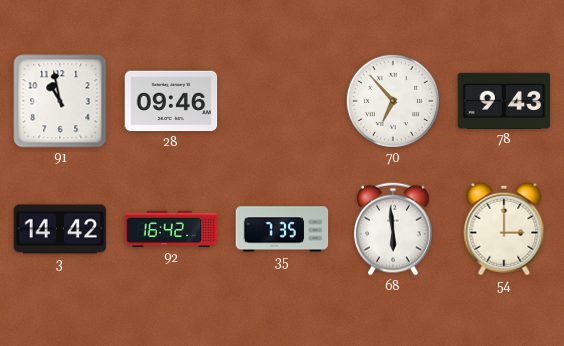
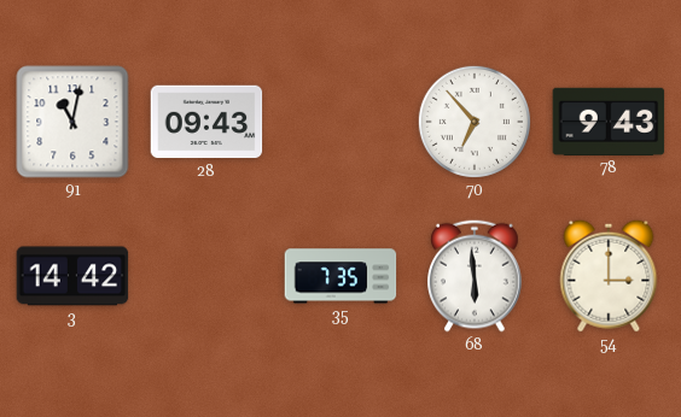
91: 10:58 -> 11:02
28: 09:46 -> 09:43
92: 16:42 -> none
